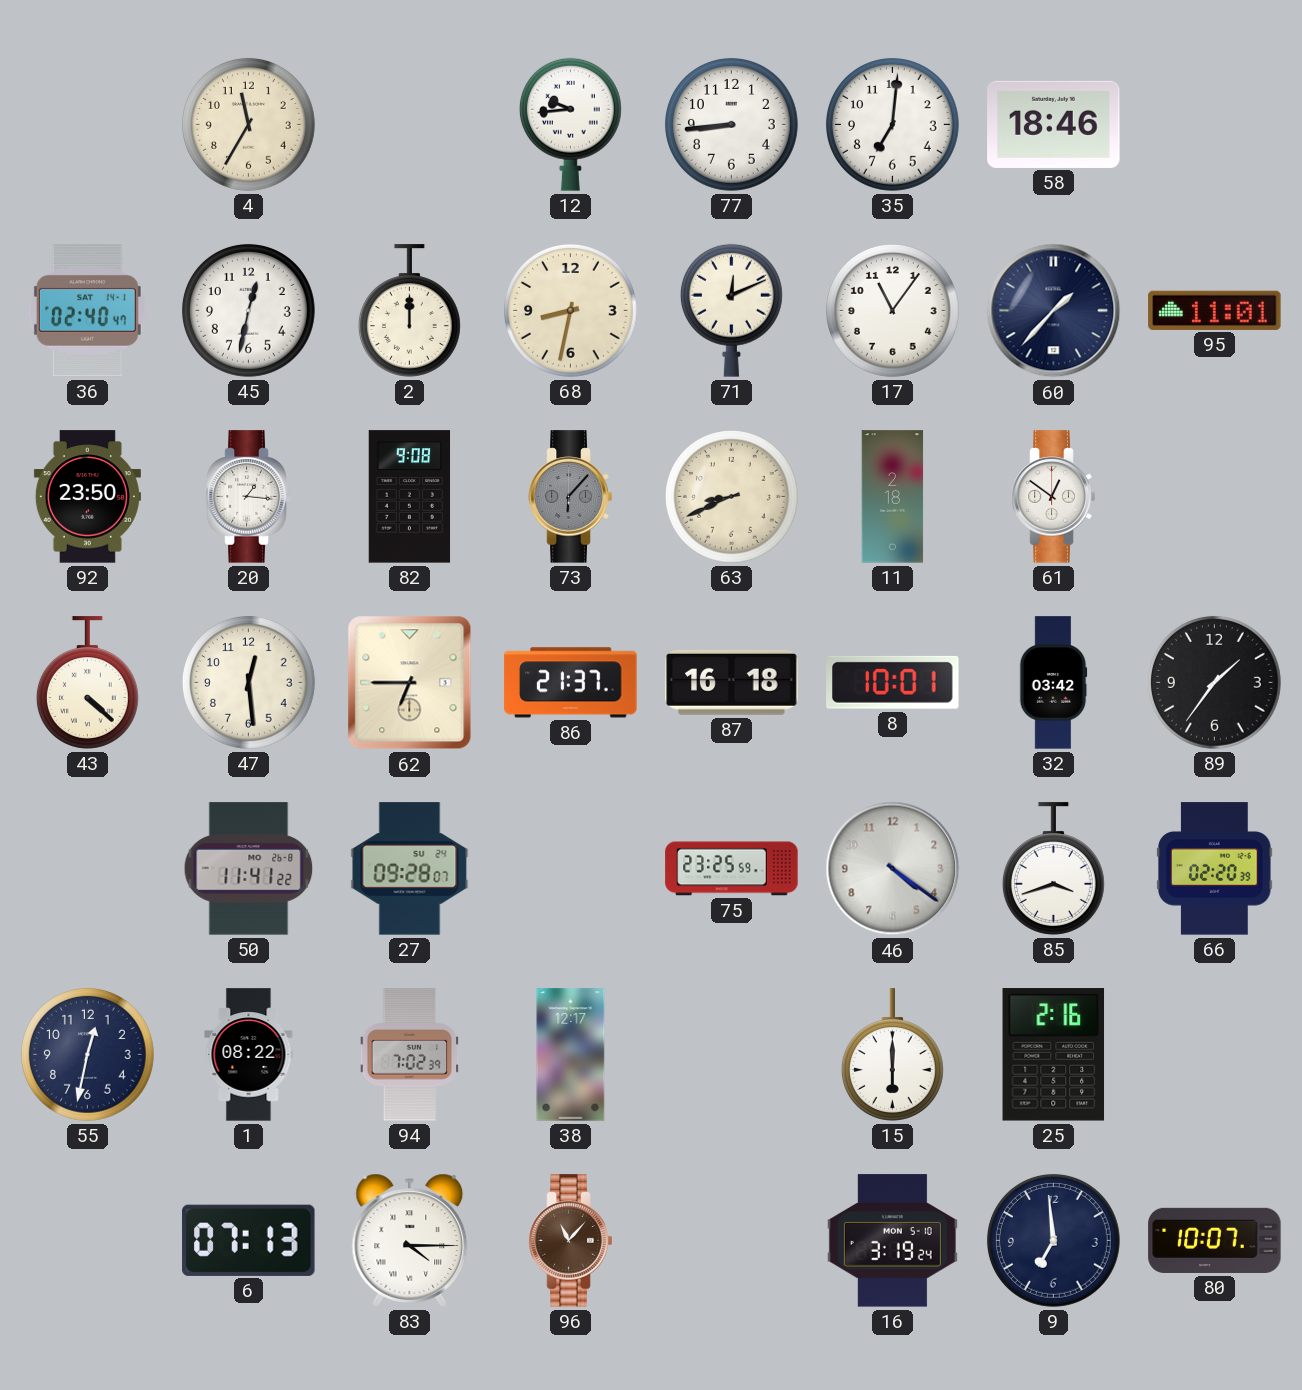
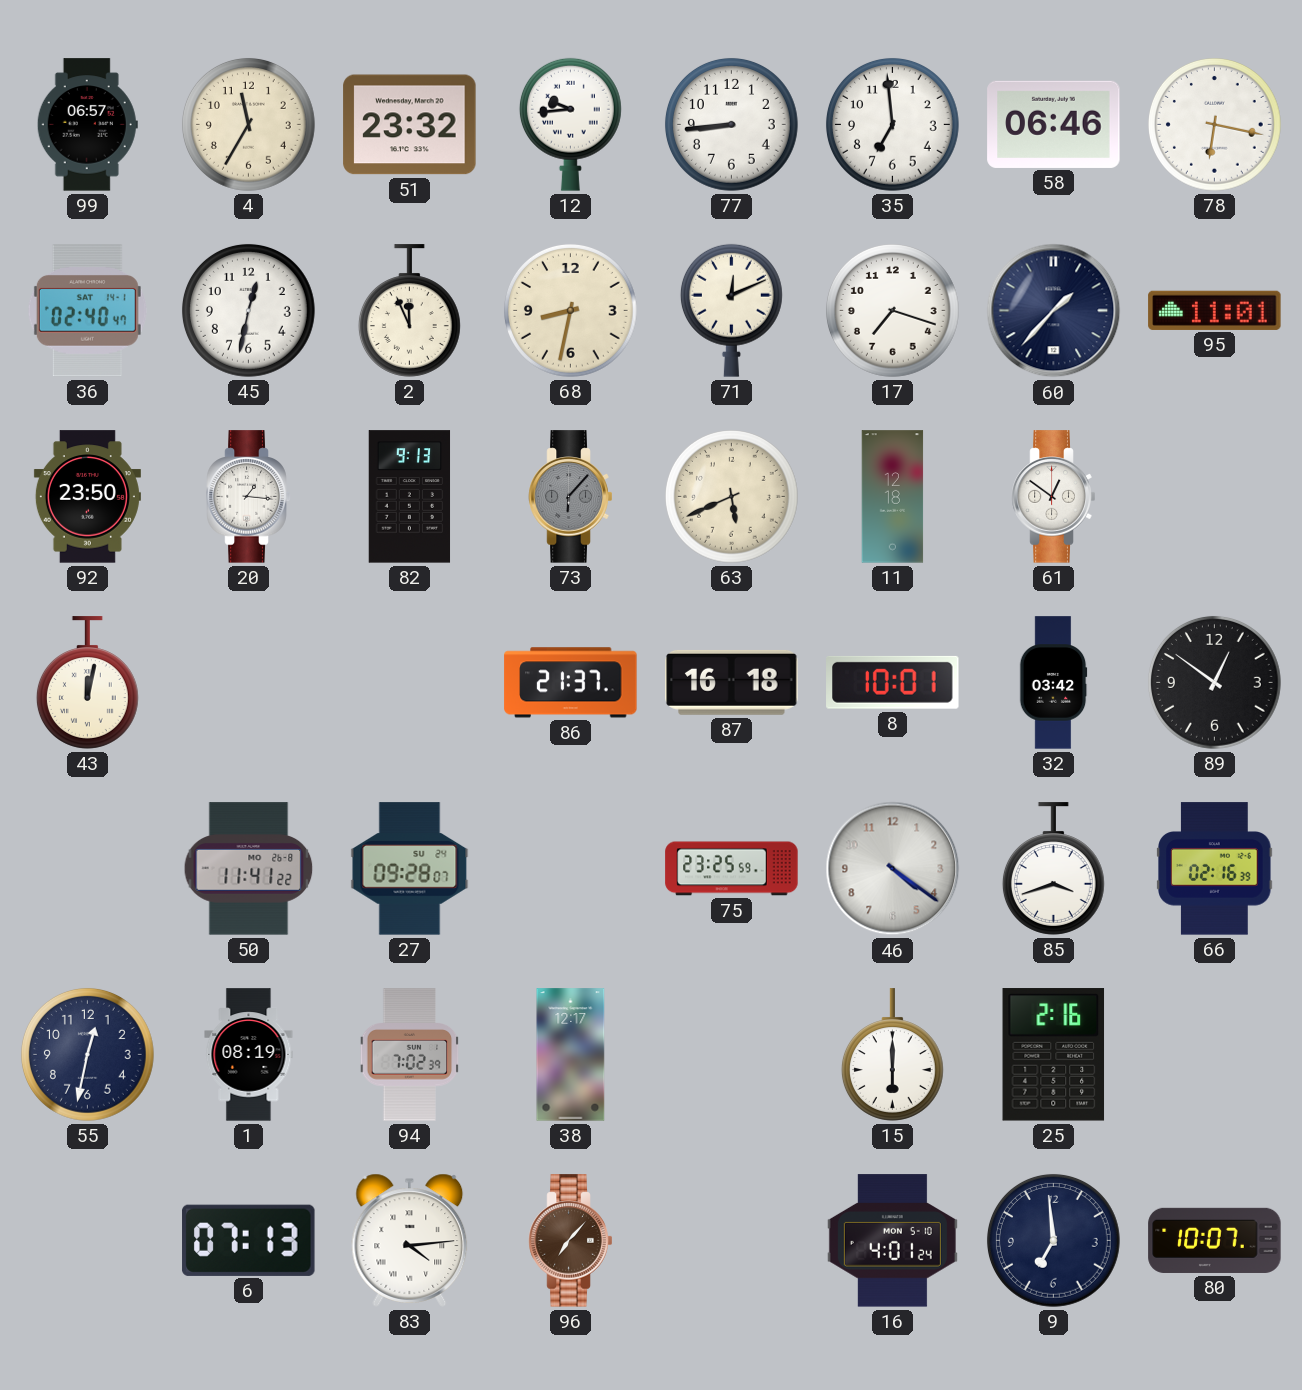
99: none -> 06:57
51: none -> 23:32
35: 7:01 -> 6:59
58: 18:46 -> 06:46
78: none -> 6:17
2: 12:00 -> 11:56
17: 11:06 -> 7:18
82: 9:08 -> 9:13
63: 8:41 -> 5:41
11: 2:18 -> 12:18
43: 4:22 -> 12:02
47: 12:29 -> none
62: 6:45 -> none
89: 1:36 -> 12:51
66: 02:20 -> 02:16
1: 08:22 -> 08:19
83: 4:15 -> 4:14
96: 11:07 -> 7:07
16: 3:19 -> 4:01
